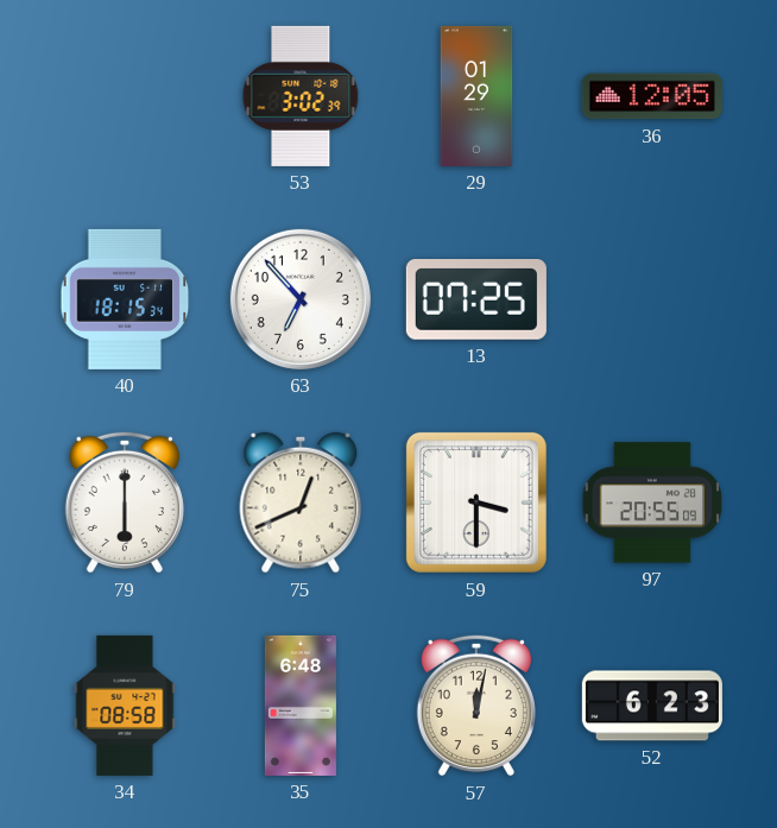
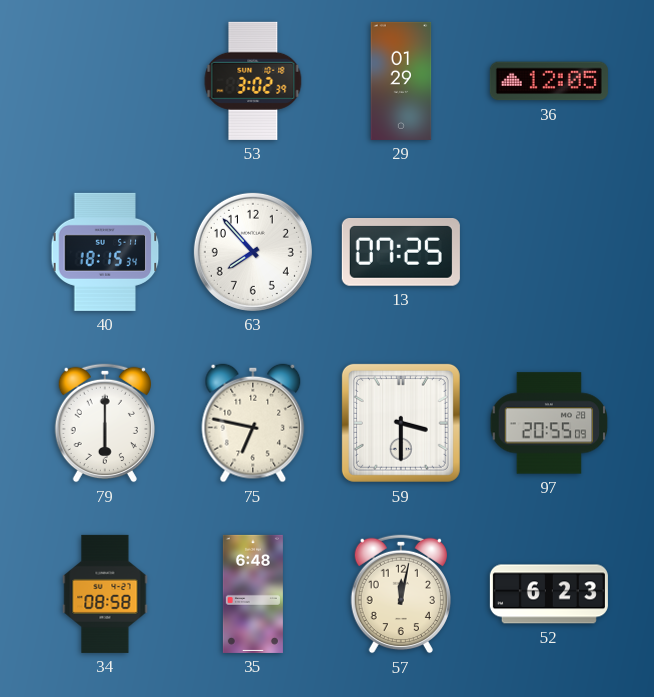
63: 6:53 -> 7:53
75: 12:41 -> 6:47
